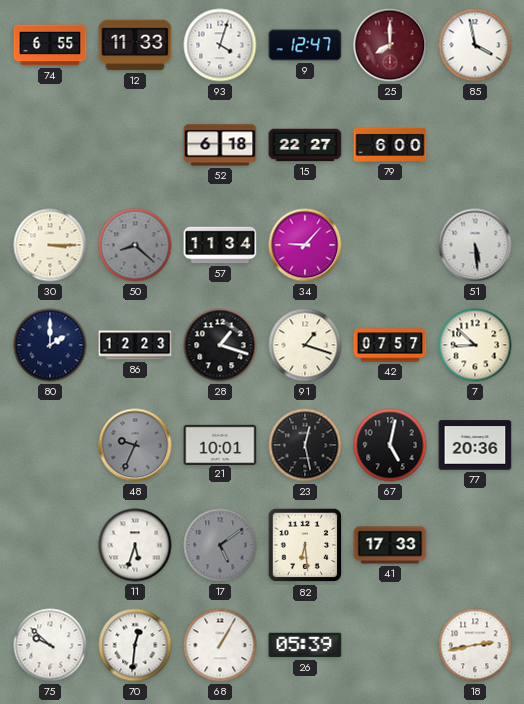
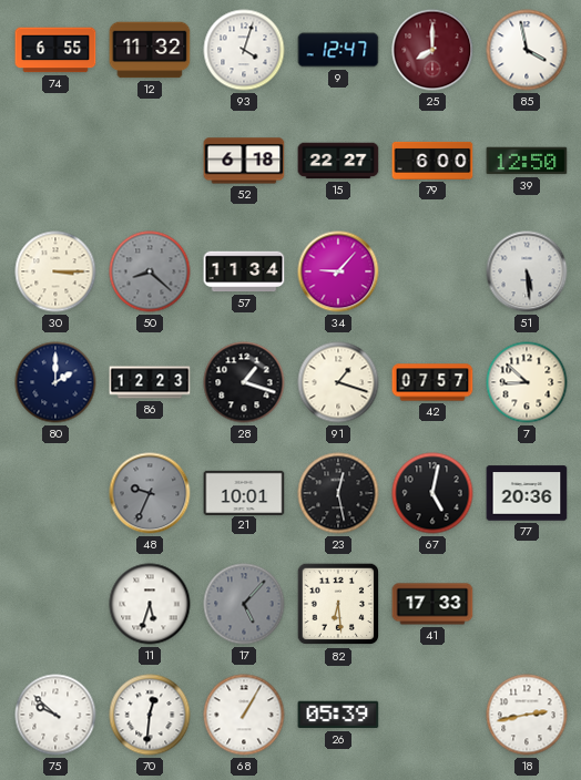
12: 11:33 -> 11:32
39: none -> 12:50
17: 5:09 -> 5:07
